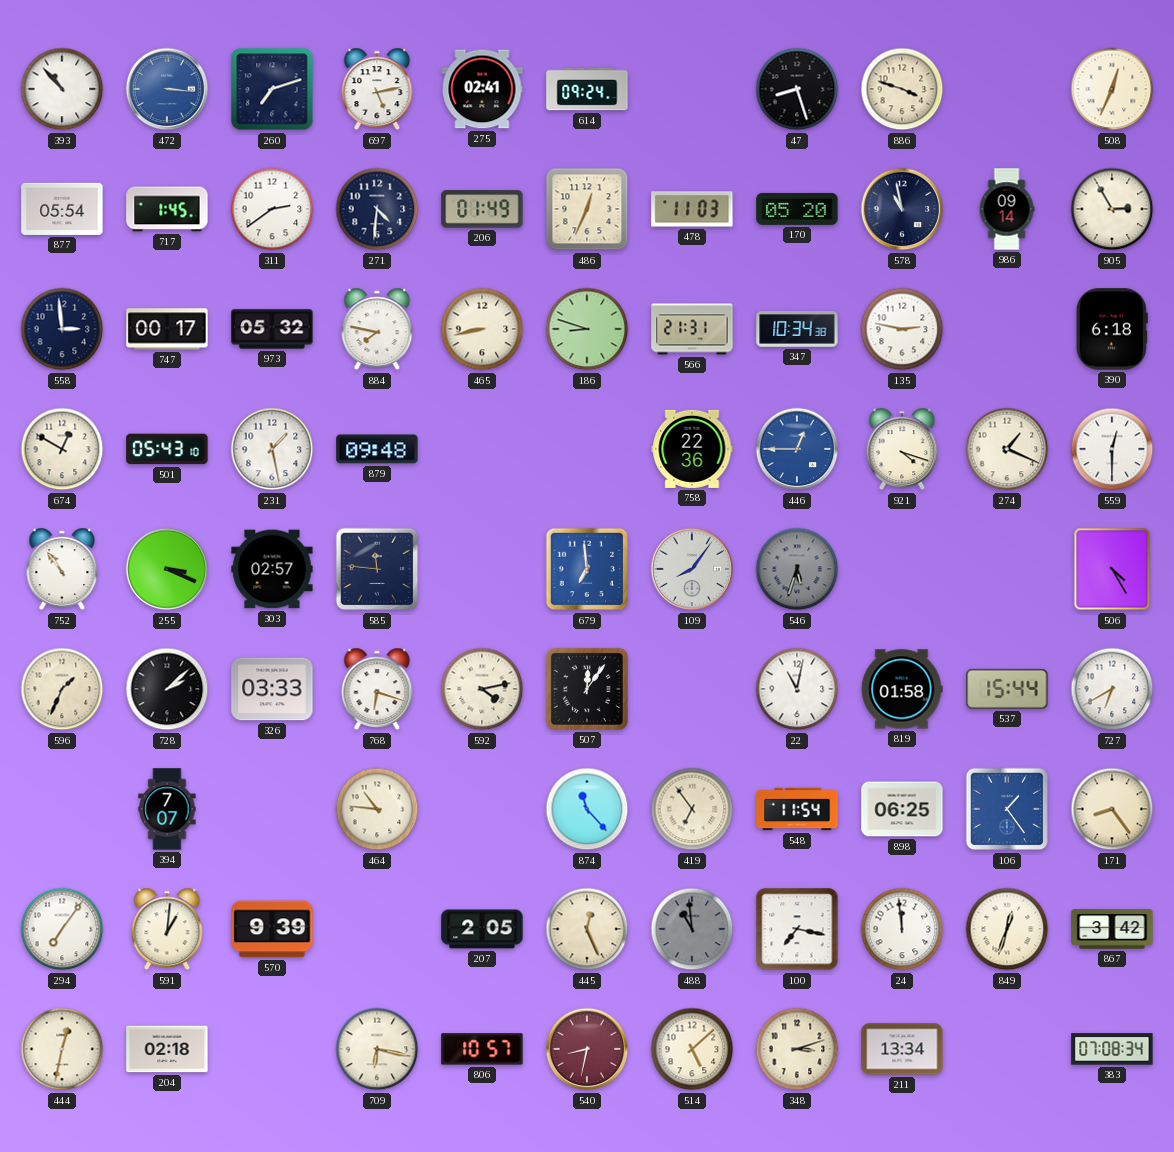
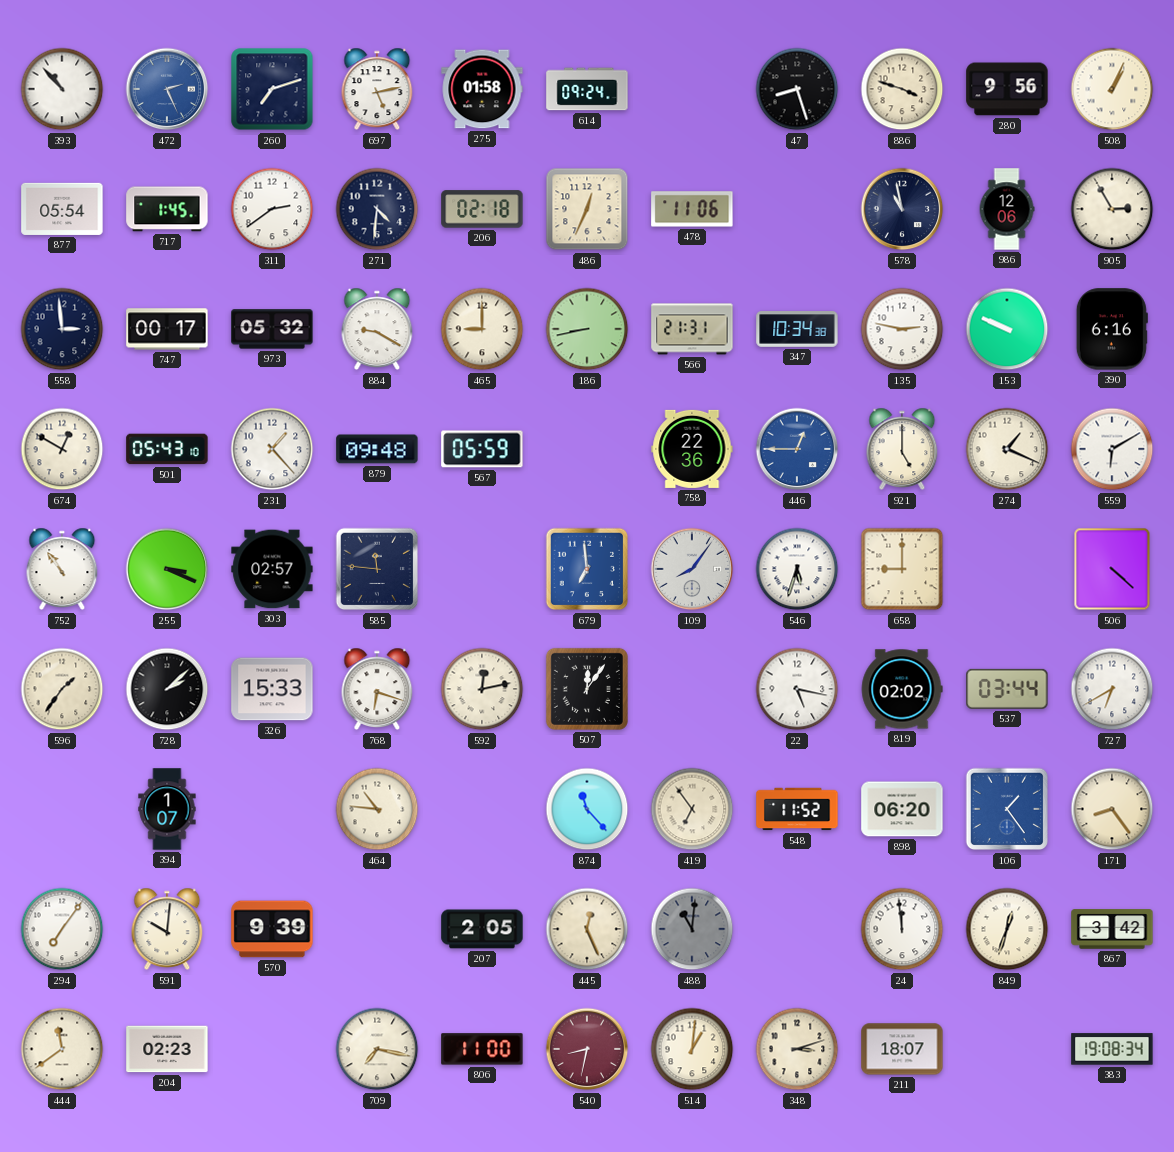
472: 3:16 -> 2:26
275: 02:41 -> 01:58
280: none -> 9:56
508: 12:34 -> 1:04
206: 01:49 -> 02:18
478: 11:03 -> 11:06
170: 05:20 -> none
986: 09:14 -> 12:06
884: 7:47 -> 9:20
465: 8:43 -> 9:00
186: 8:48 -> 8:43
153: none -> 9:49
390: 6:18 -> 6:16
231: 1:28 -> 1:23
567: none -> 05:59
921: 4:18 -> 5:00
559: 12:30 -> 6:10
546 dial: grey -> white
658: none -> 9:00
506: 4:25 -> 4:22
596: 1:34 -> 1:36
326: 03:33 -> 15:33
592: 4:13 -> 12:13
22: 11:02 -> 5:17
819: 01:58 -> 02:02
537: 15:44 -> 03:44
394: 7:07 -> 1:07
548: 11:54 -> 11:52
898: 06:25 -> 06:20
591: 1:01 -> 10:01
488: 10:59 -> 11:01
100: 7:17 -> none
444: 12:32 -> 11:39
204: 02:18 -> 02:23
709: 6:17 -> 7:17
806: 10:57 -> 11:00
514: 5:08 -> 1:01
211: 13:34 -> 18:07
383: 07:08 -> 19:08
